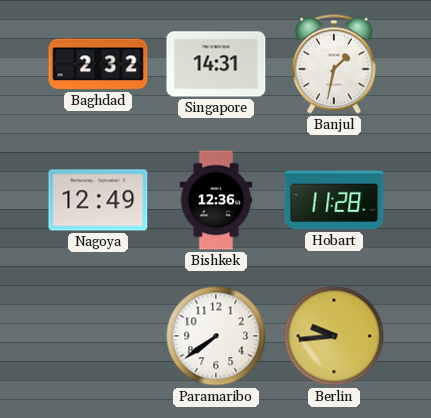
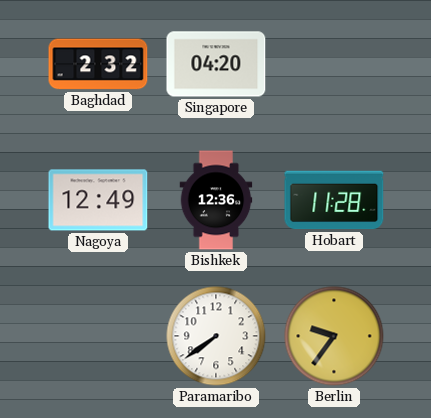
Singapore: 14:31 -> 04:20
Banjul: 1:32 -> none
Berlin: 9:44 -> 9:36
